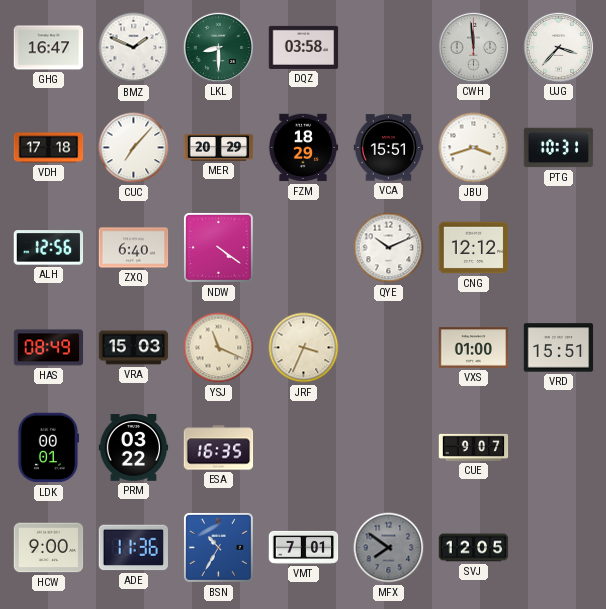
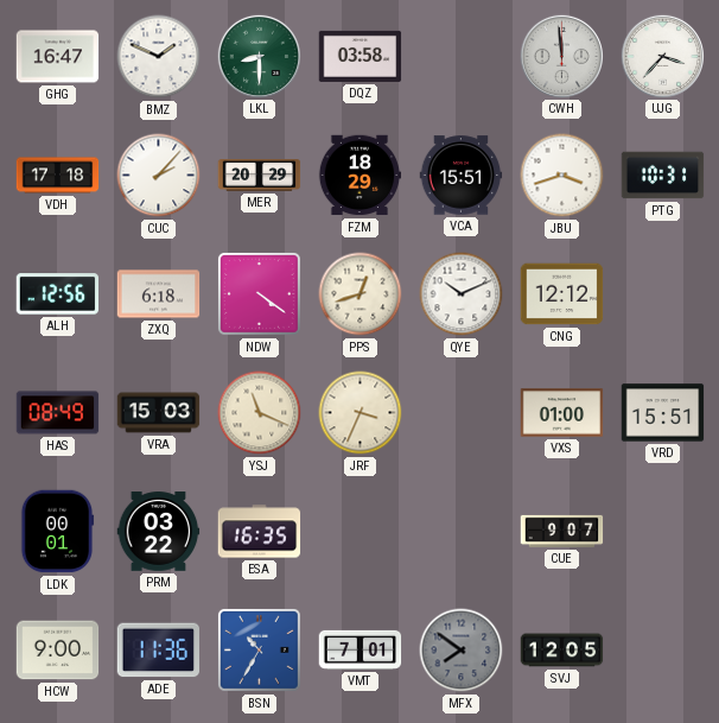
CUC: 7:07 -> 2:07
ZXQ: 6:40 -> 6:18
PPS: none -> 12:42
